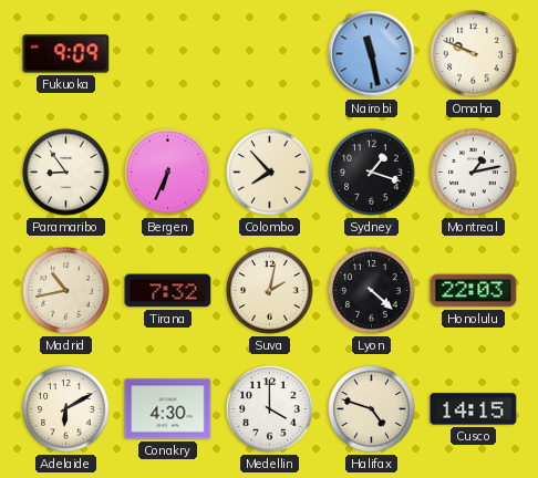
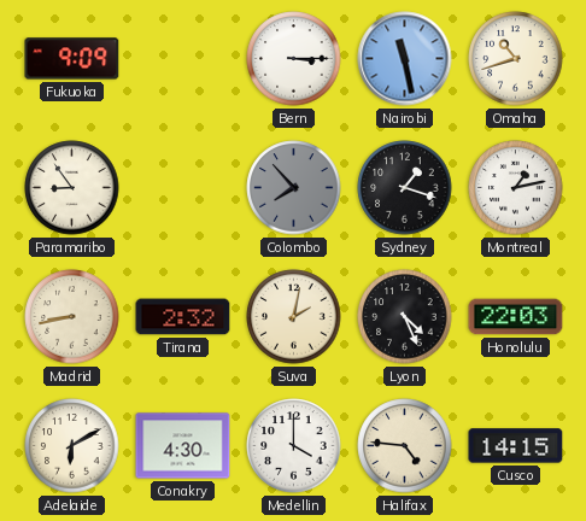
Bern: none -> 3:15
Omaha: 9:49 -> 10:42
Bergen: 6:34 -> none
Colombo dial: cream -> grey
Madrid: 10:43 -> 8:43
Tirana: 7:32 -> 2:32
Lyon: 4:22 -> 4:26
Halifax: 4:48 -> 4:46
